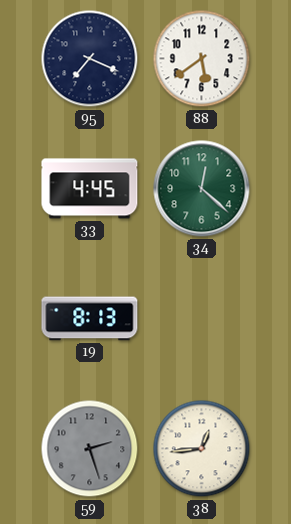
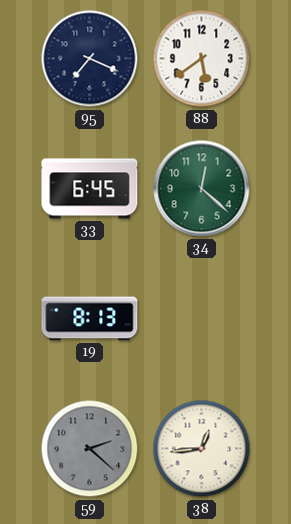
33: 4:45 -> 6:45
59: 2:27 -> 2:22
